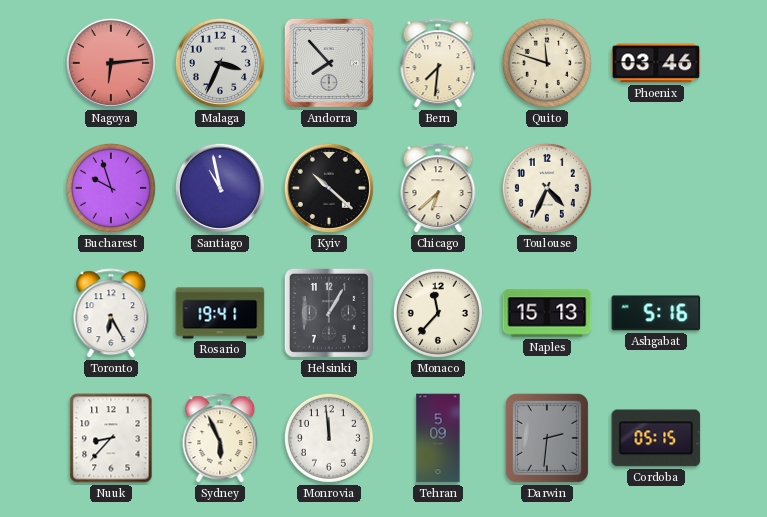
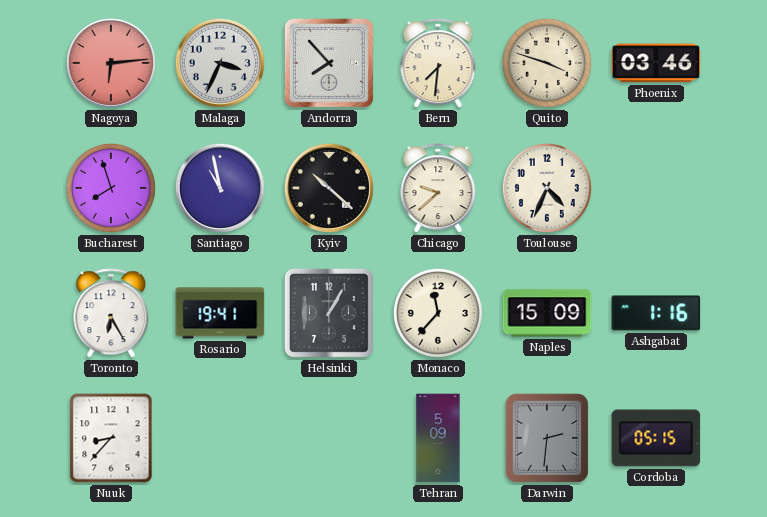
Quito: 11:48 -> 3:48
Bucharest: 9:57 -> 7:57
Chicago: 6:38 -> 9:38
Naples: 15:13 -> 15:09
Ashgabat: 5:16 -> 1:16
Sydney: 5:56 -> none
Monrovia: 11:59 -> none
